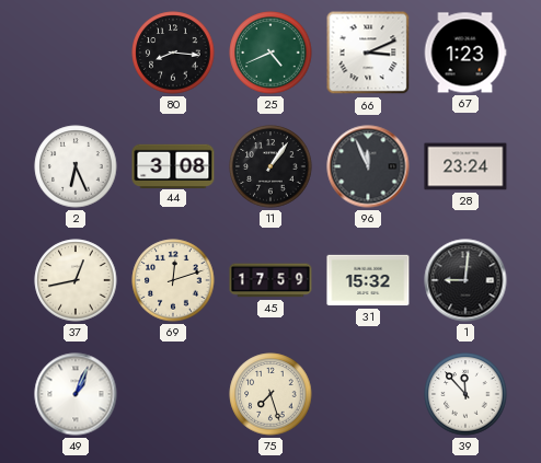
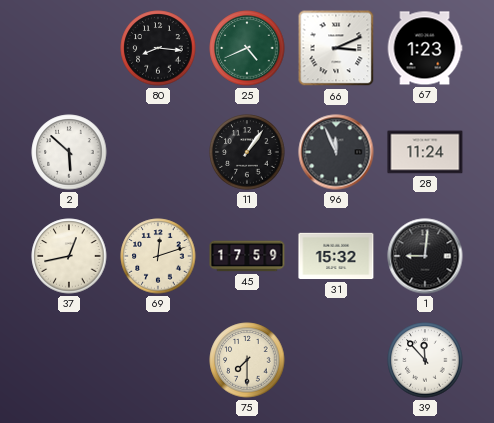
2: 6:26 -> 5:52
44: 3:08 -> none
28: 23:24 -> 11:24
49: 1:04 -> none
75: 7:27 -> 7:30
